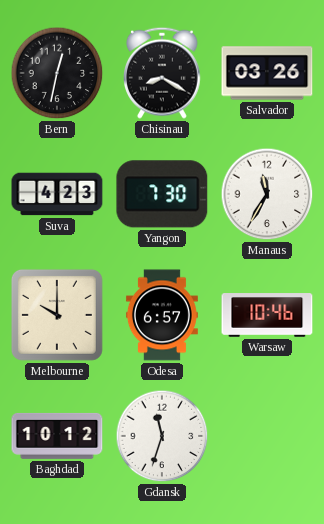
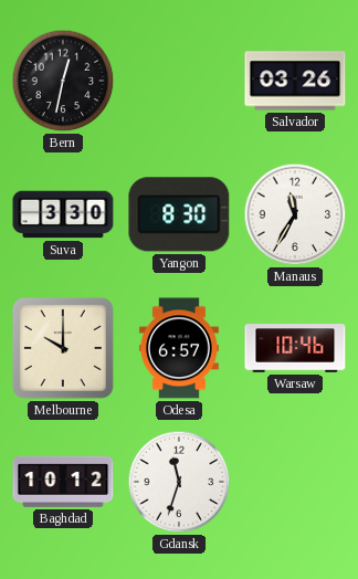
Chisinau: 8:20 -> none
Suva: 4:23 -> 3:30
Yangon: 7:30 -> 8:30
